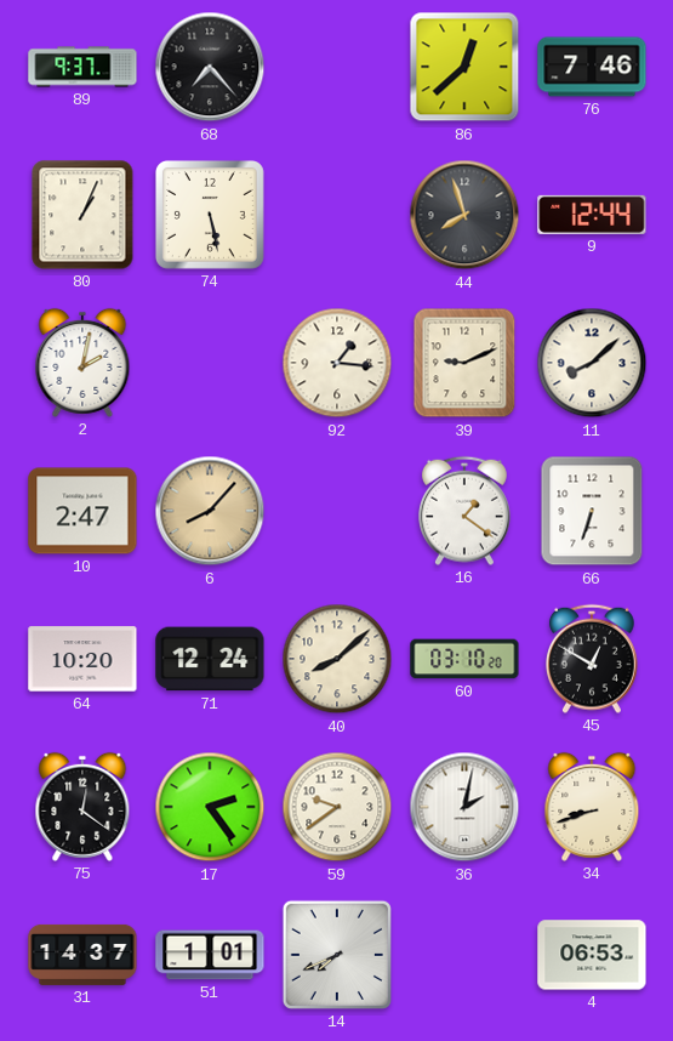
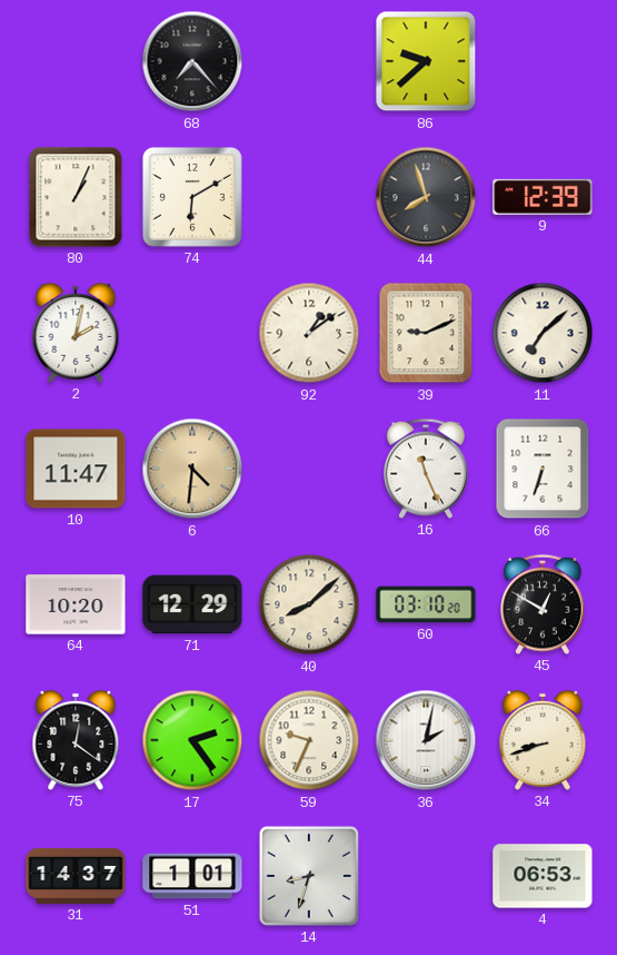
89: 9:37 -> none
86: 12:38 -> 9:38
76: 7:46 -> none
74: 5:28 -> 6:10
9: 12:44 -> 12:39
92: 1:16 -> 1:09
11: 8:08 -> 7:08
10: 2:47 -> 11:47
6: 8:07 -> 4:31
16: 1:21 -> 11:26
71: 12:24 -> 12:29
59: 9:39 -> 9:34
14: 7:41 -> 8:33
